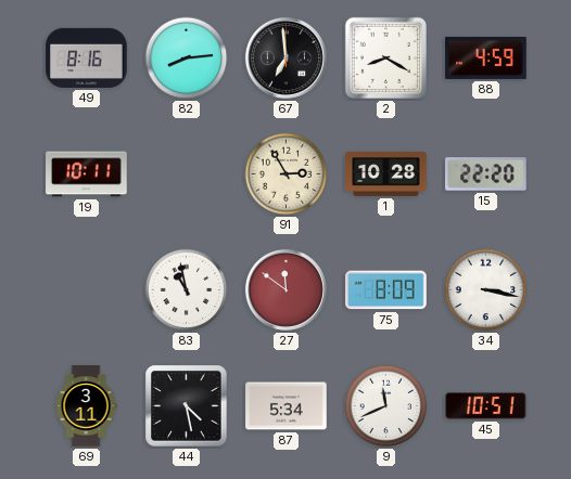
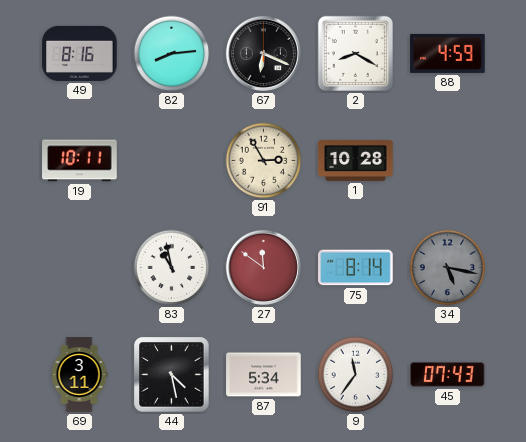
67: 6:59 -> 6:19
15: 22:20 -> none
75: 8:09 -> 8:14
34: 3:17 -> 5:17
34 dial: white -> grey
9: 11:41 -> 11:36
45: 10:51 -> 07:43
